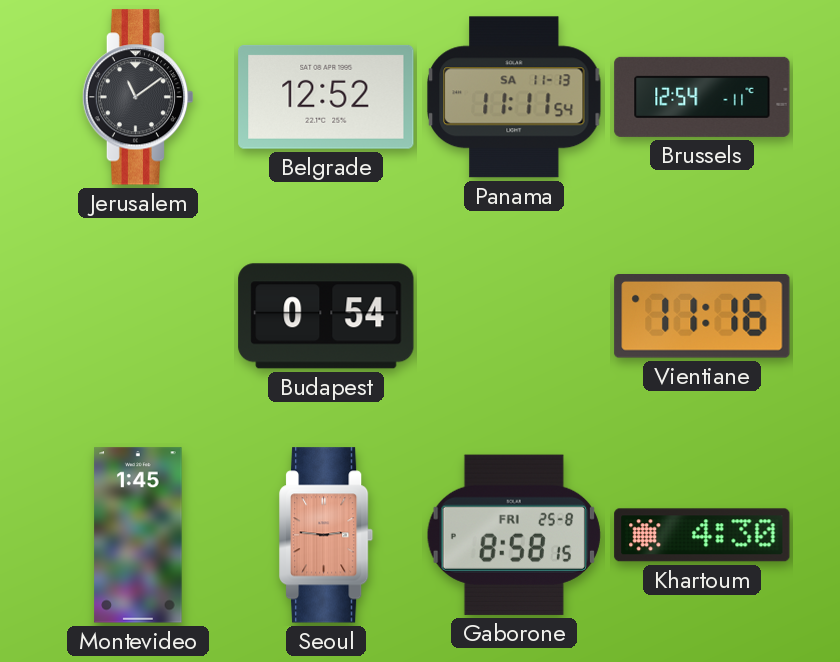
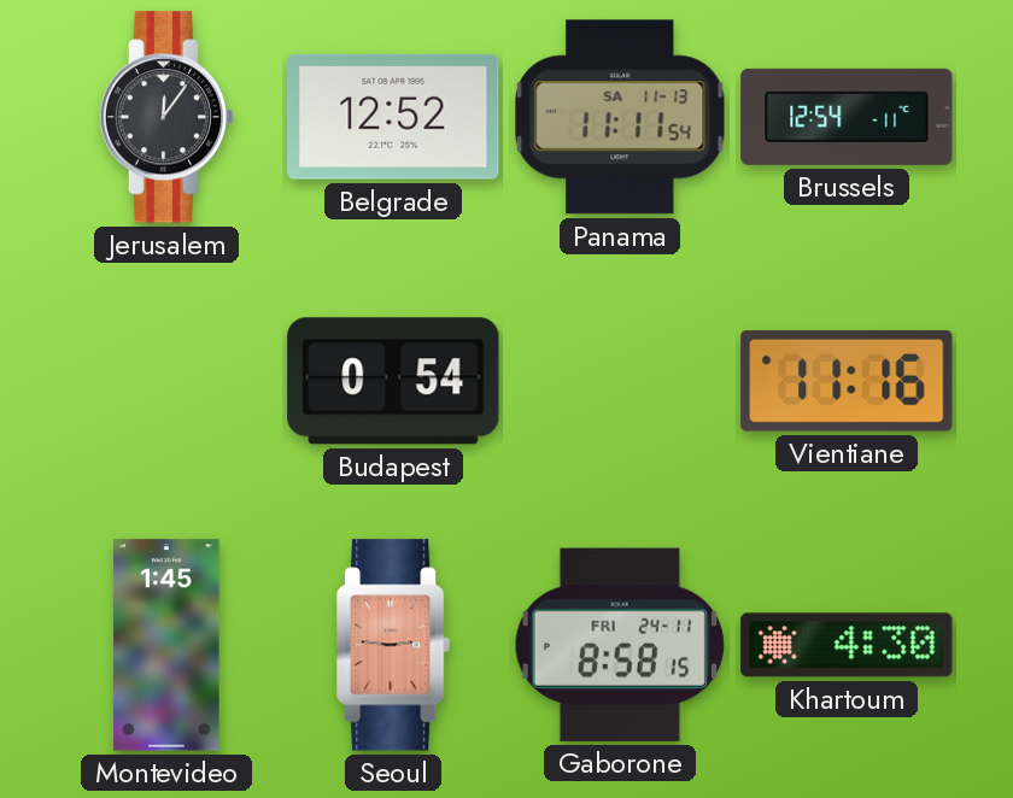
Jerusalem: 11:09 -> 12:06
Gaborone date: FRI 25-8 -> FRI 24-11
